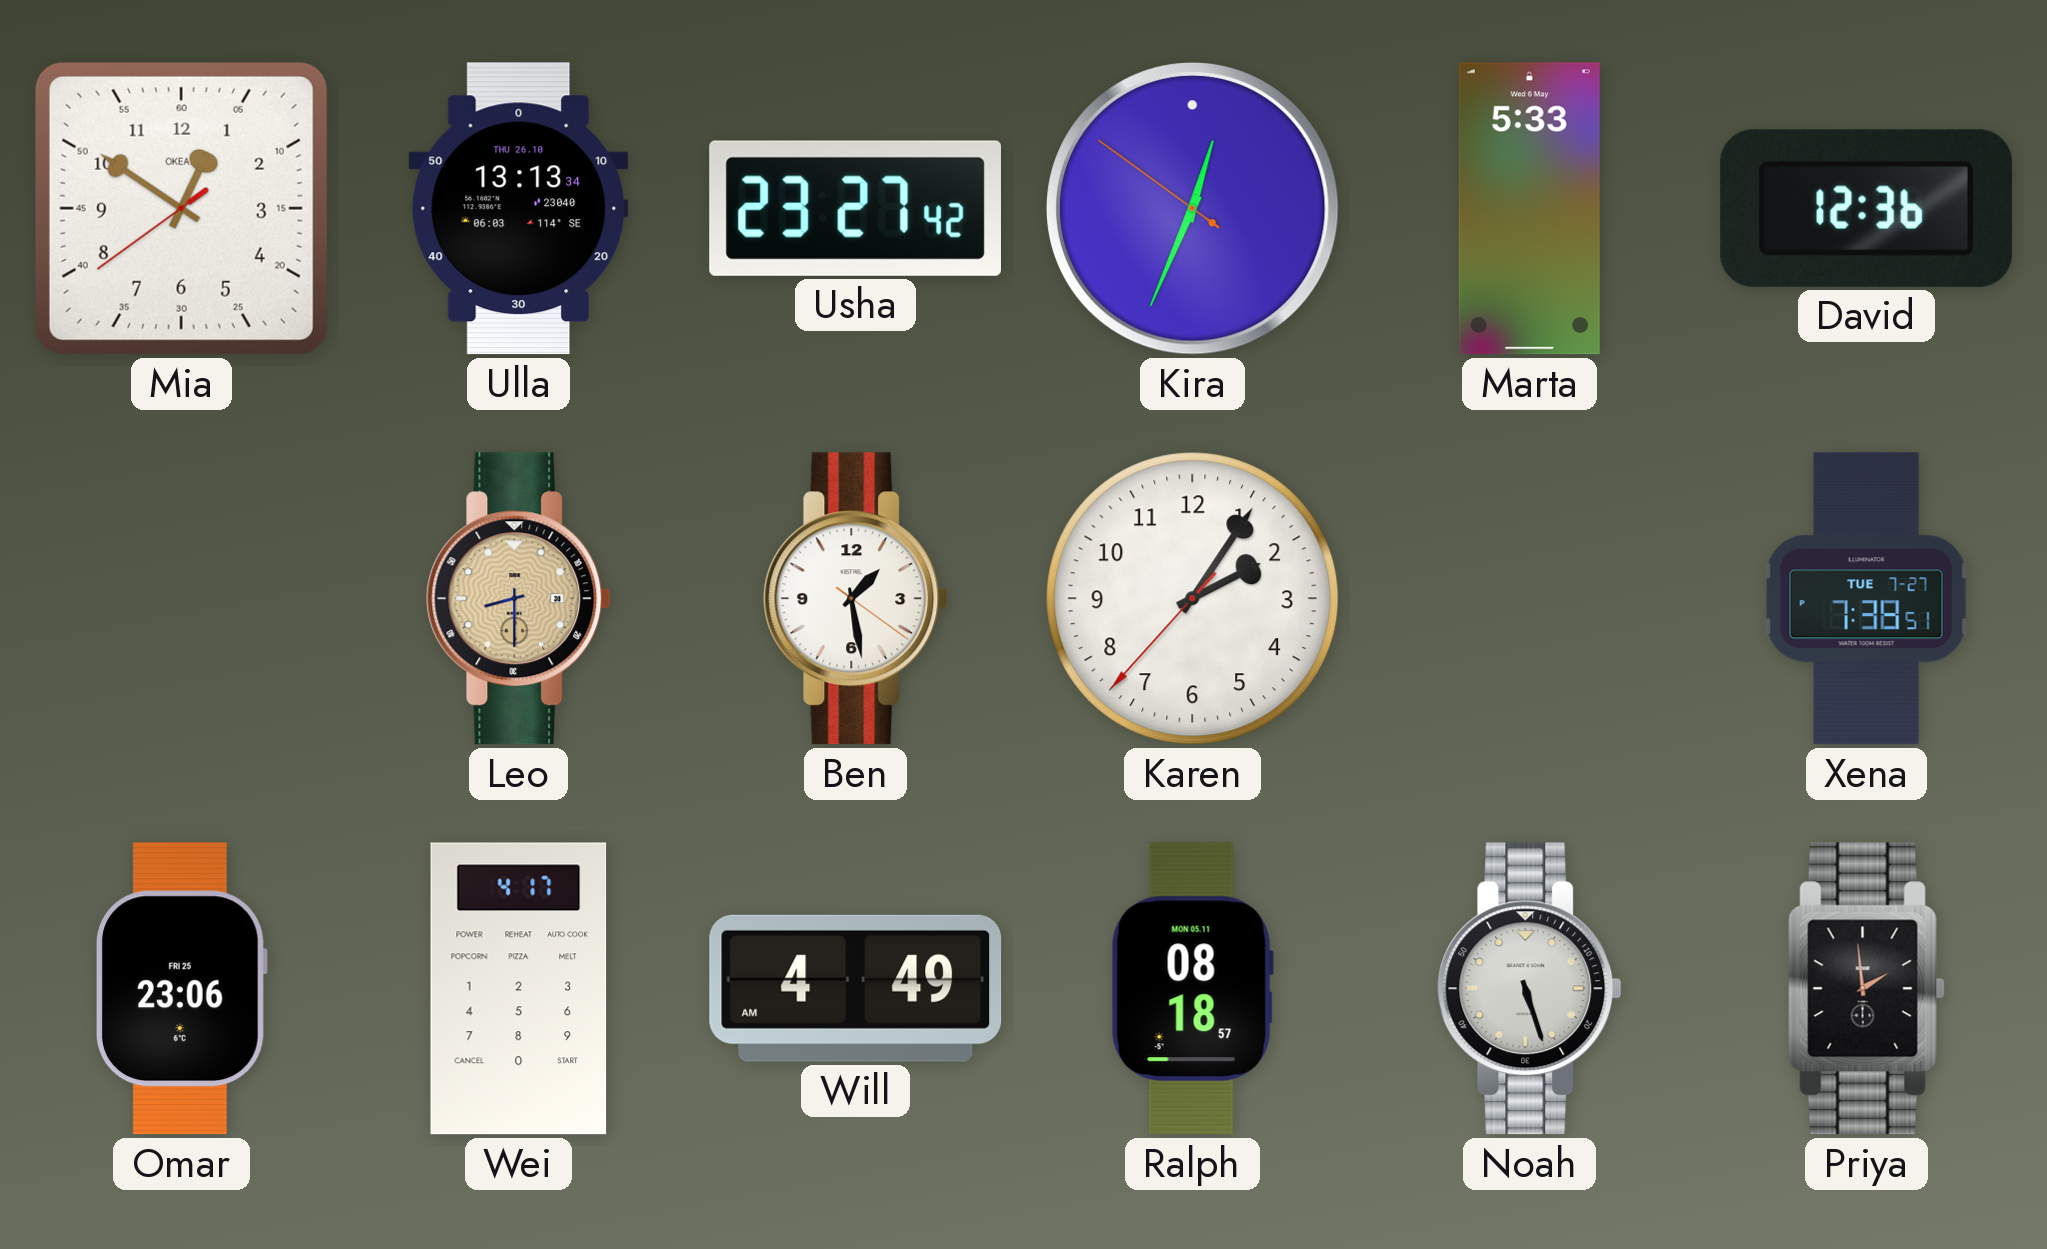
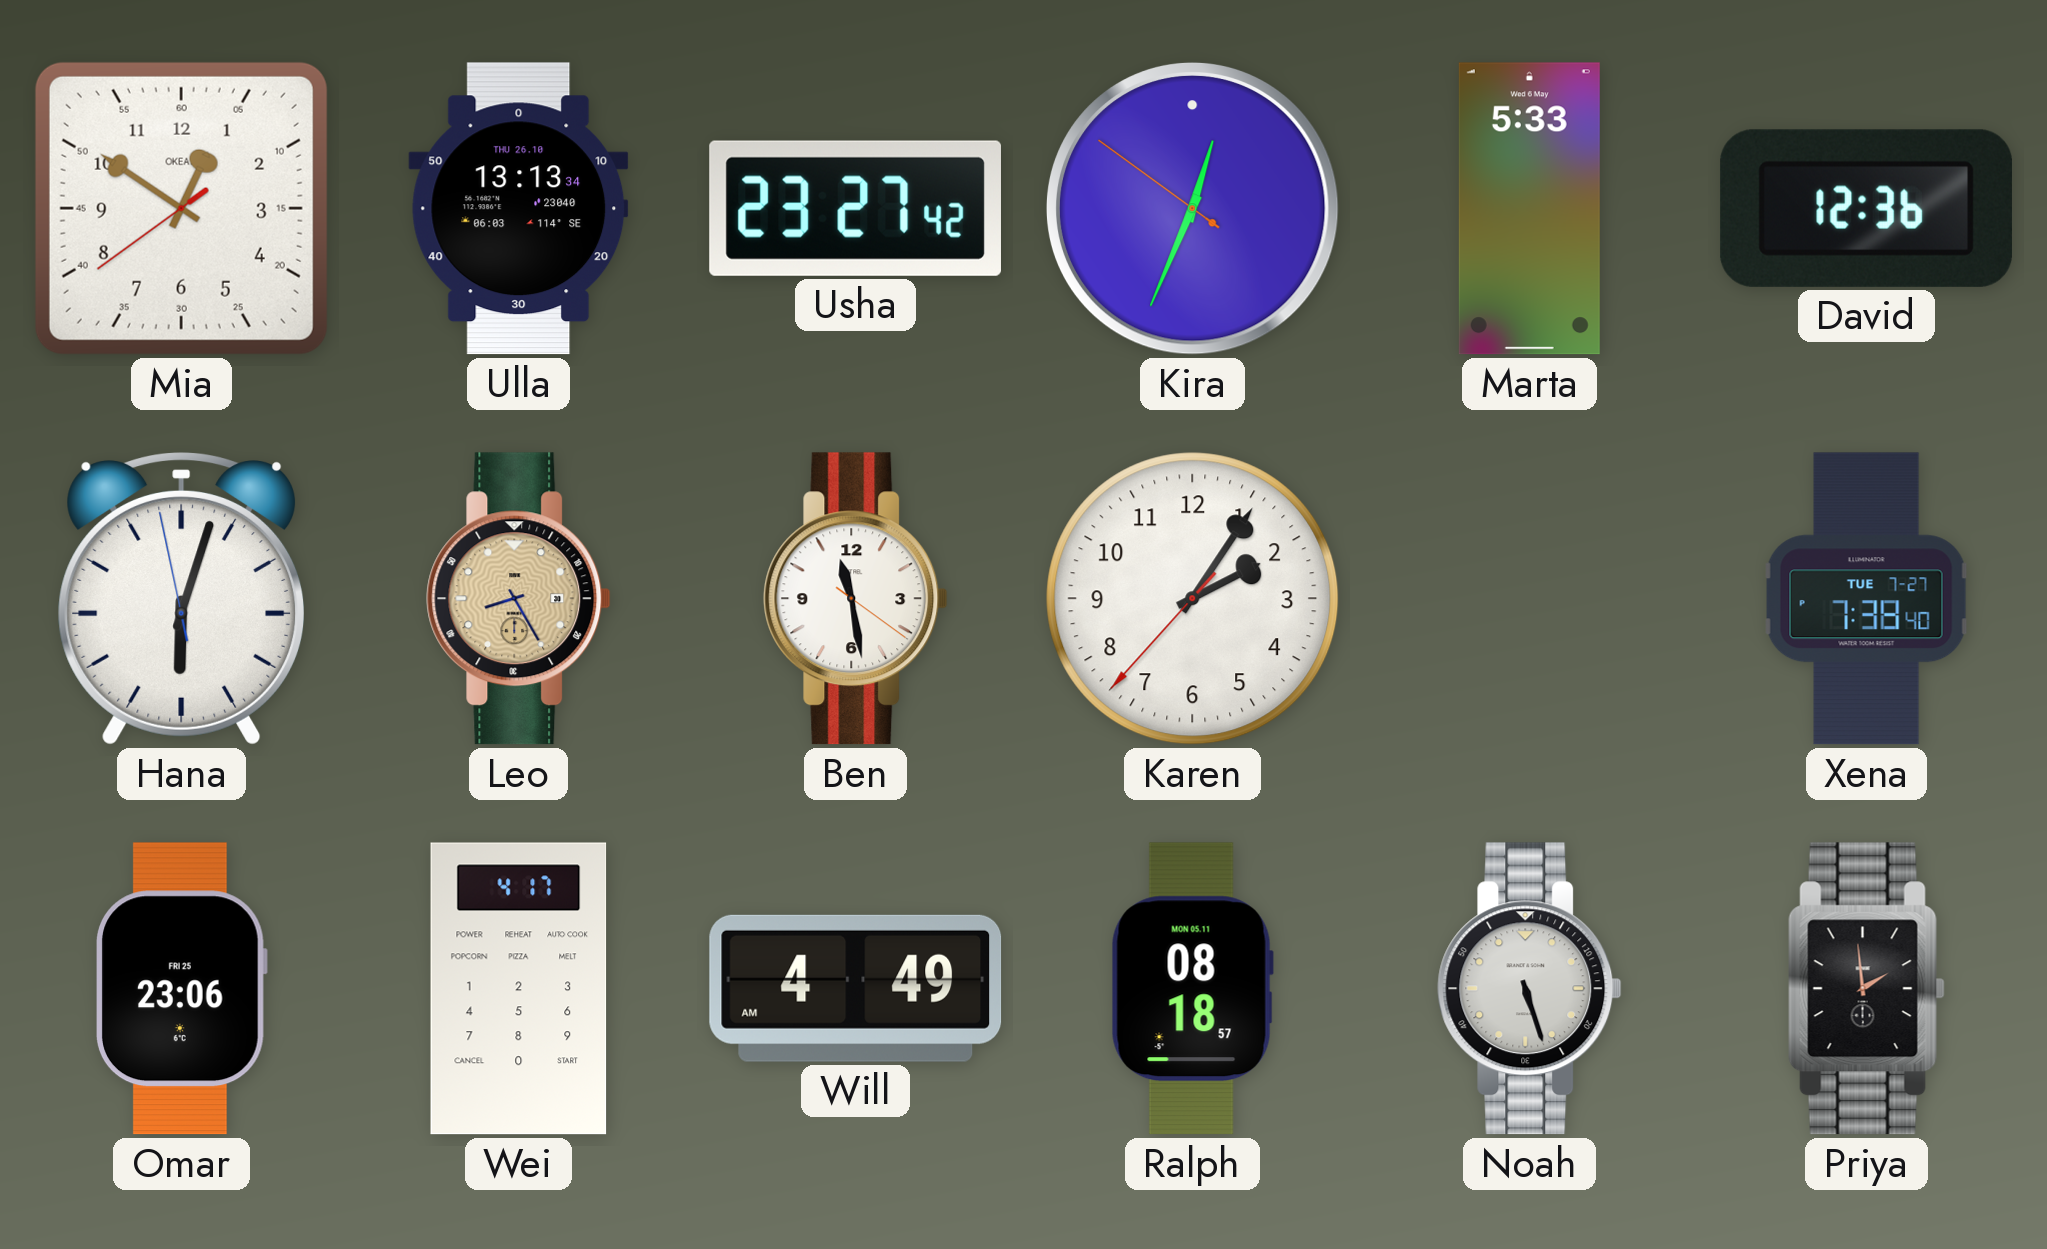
Hana: none -> 6:02
Leo: 8:30 -> 8:25
Ben: 1:28 -> 11:28
Xena: 7:38:51 -> 7:38:40
